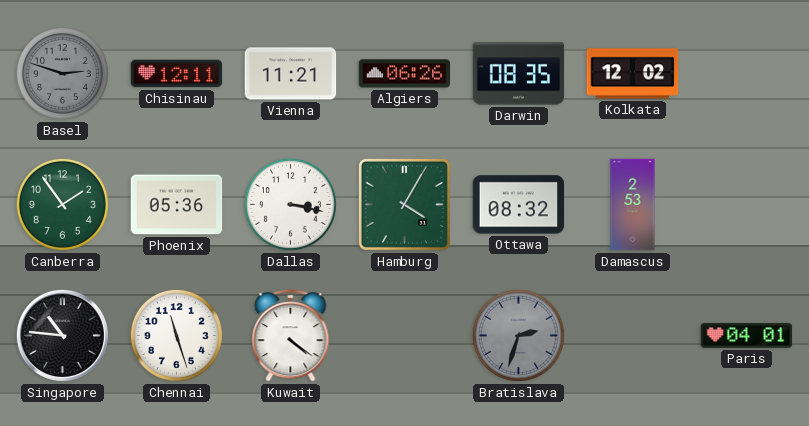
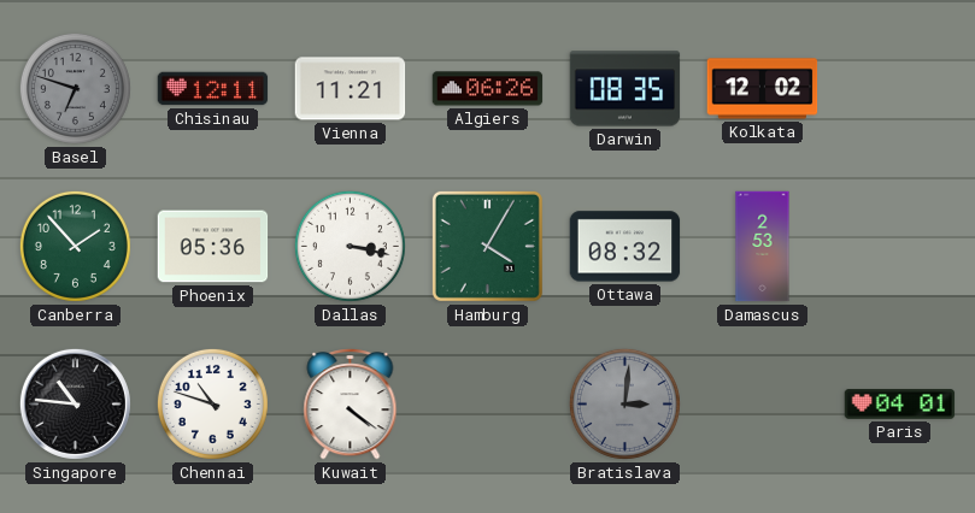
Basel: 2:48 -> 6:48
Canberra: 1:54 -> 1:53
Chennai: 11:27 -> 10:48
Bratislava: 2:33 -> 3:01
